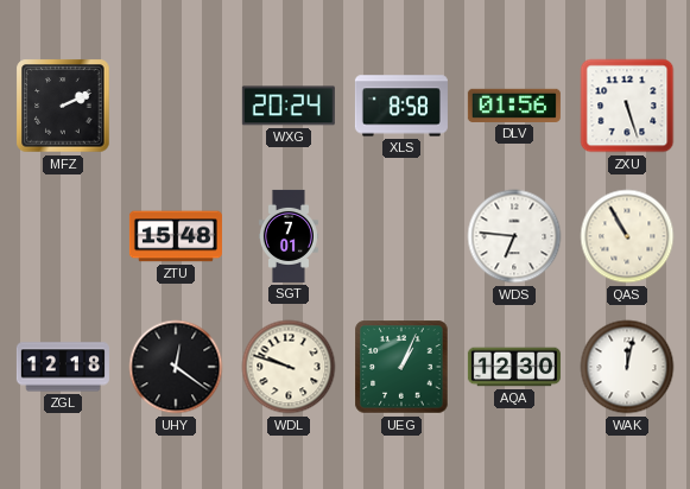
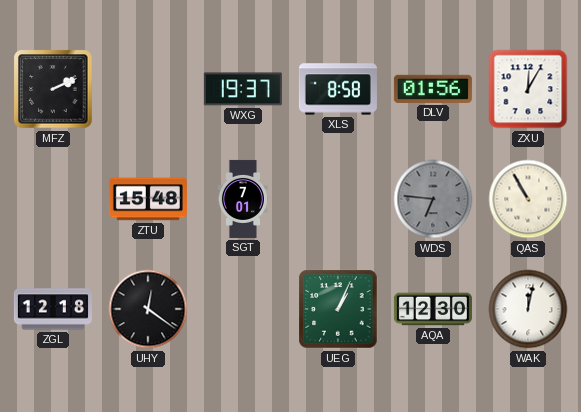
WXG: 20:24 -> 19:37
ZXU: 5:27 -> 12:05
WDS dial: white -> grey
WDL: 9:48 -> none
